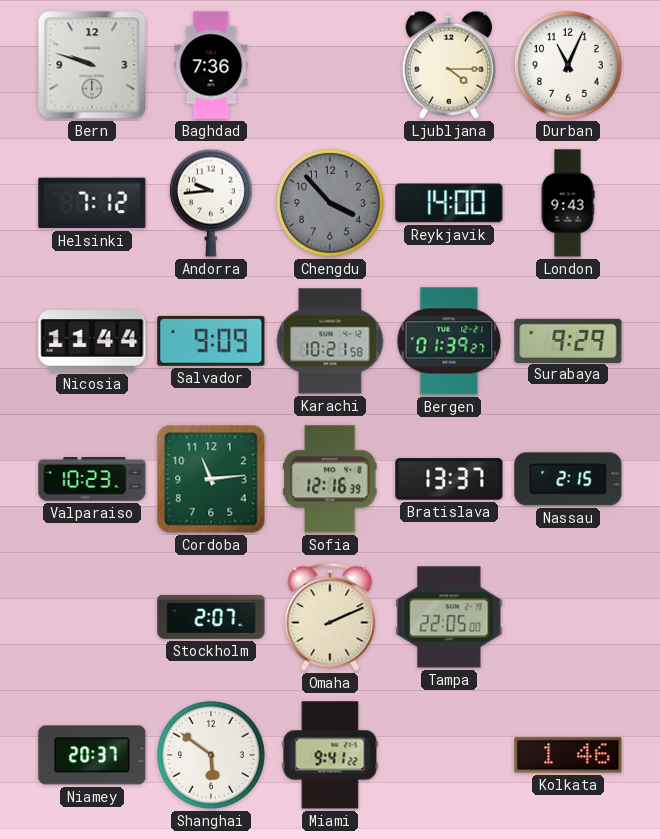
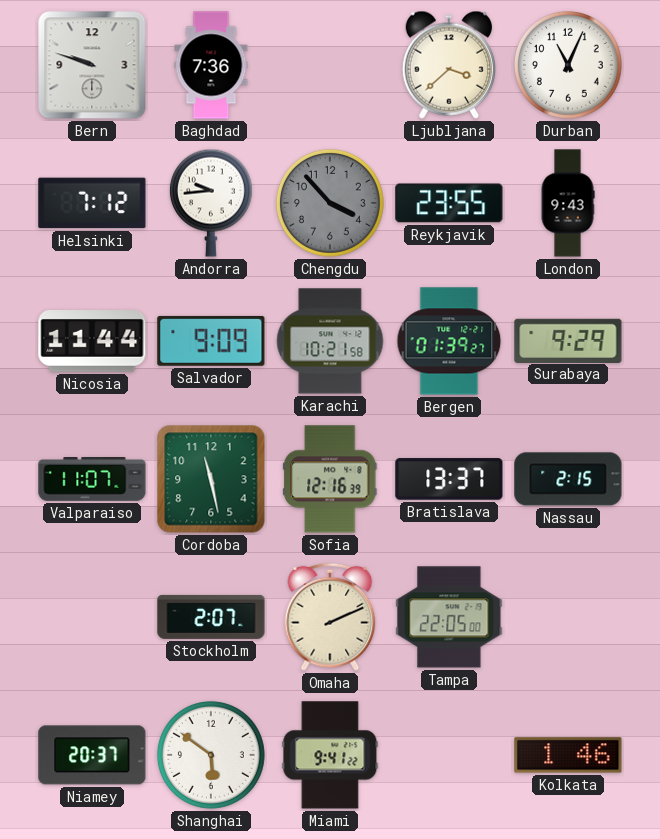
Ljubljana: 4:15 -> 3:38
Reykjavik: 14:00 -> 23:55
Valparaiso: 10:23 -> 11:07
Cordoba: 11:14 -> 11:28
